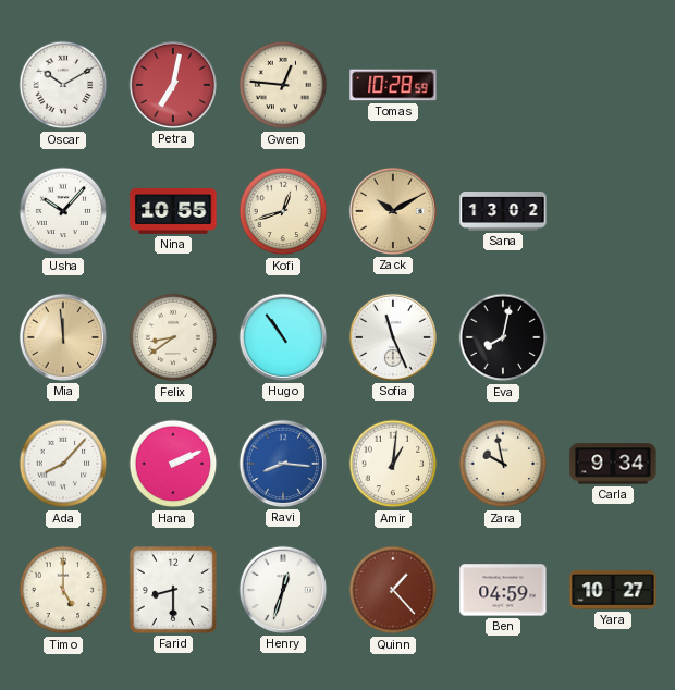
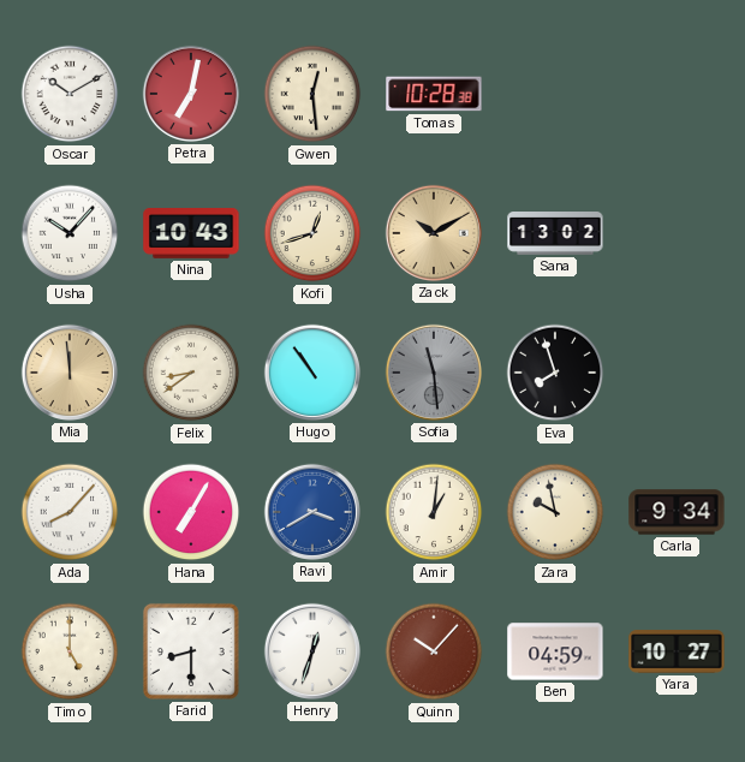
Gwen: 12:46 -> 12:29
Tomas: 10:28:59 -> 10:28:38
Nina: 10:55 -> 10:43
Sofia: 11:26 -> 11:29
Sofia dial: white -> grey
Eva: 8:02 -> 7:57
Hana: 2:11 -> 7:05
Ravi: 8:16 -> 3:40
Quinn: 1:23 -> 10:07
